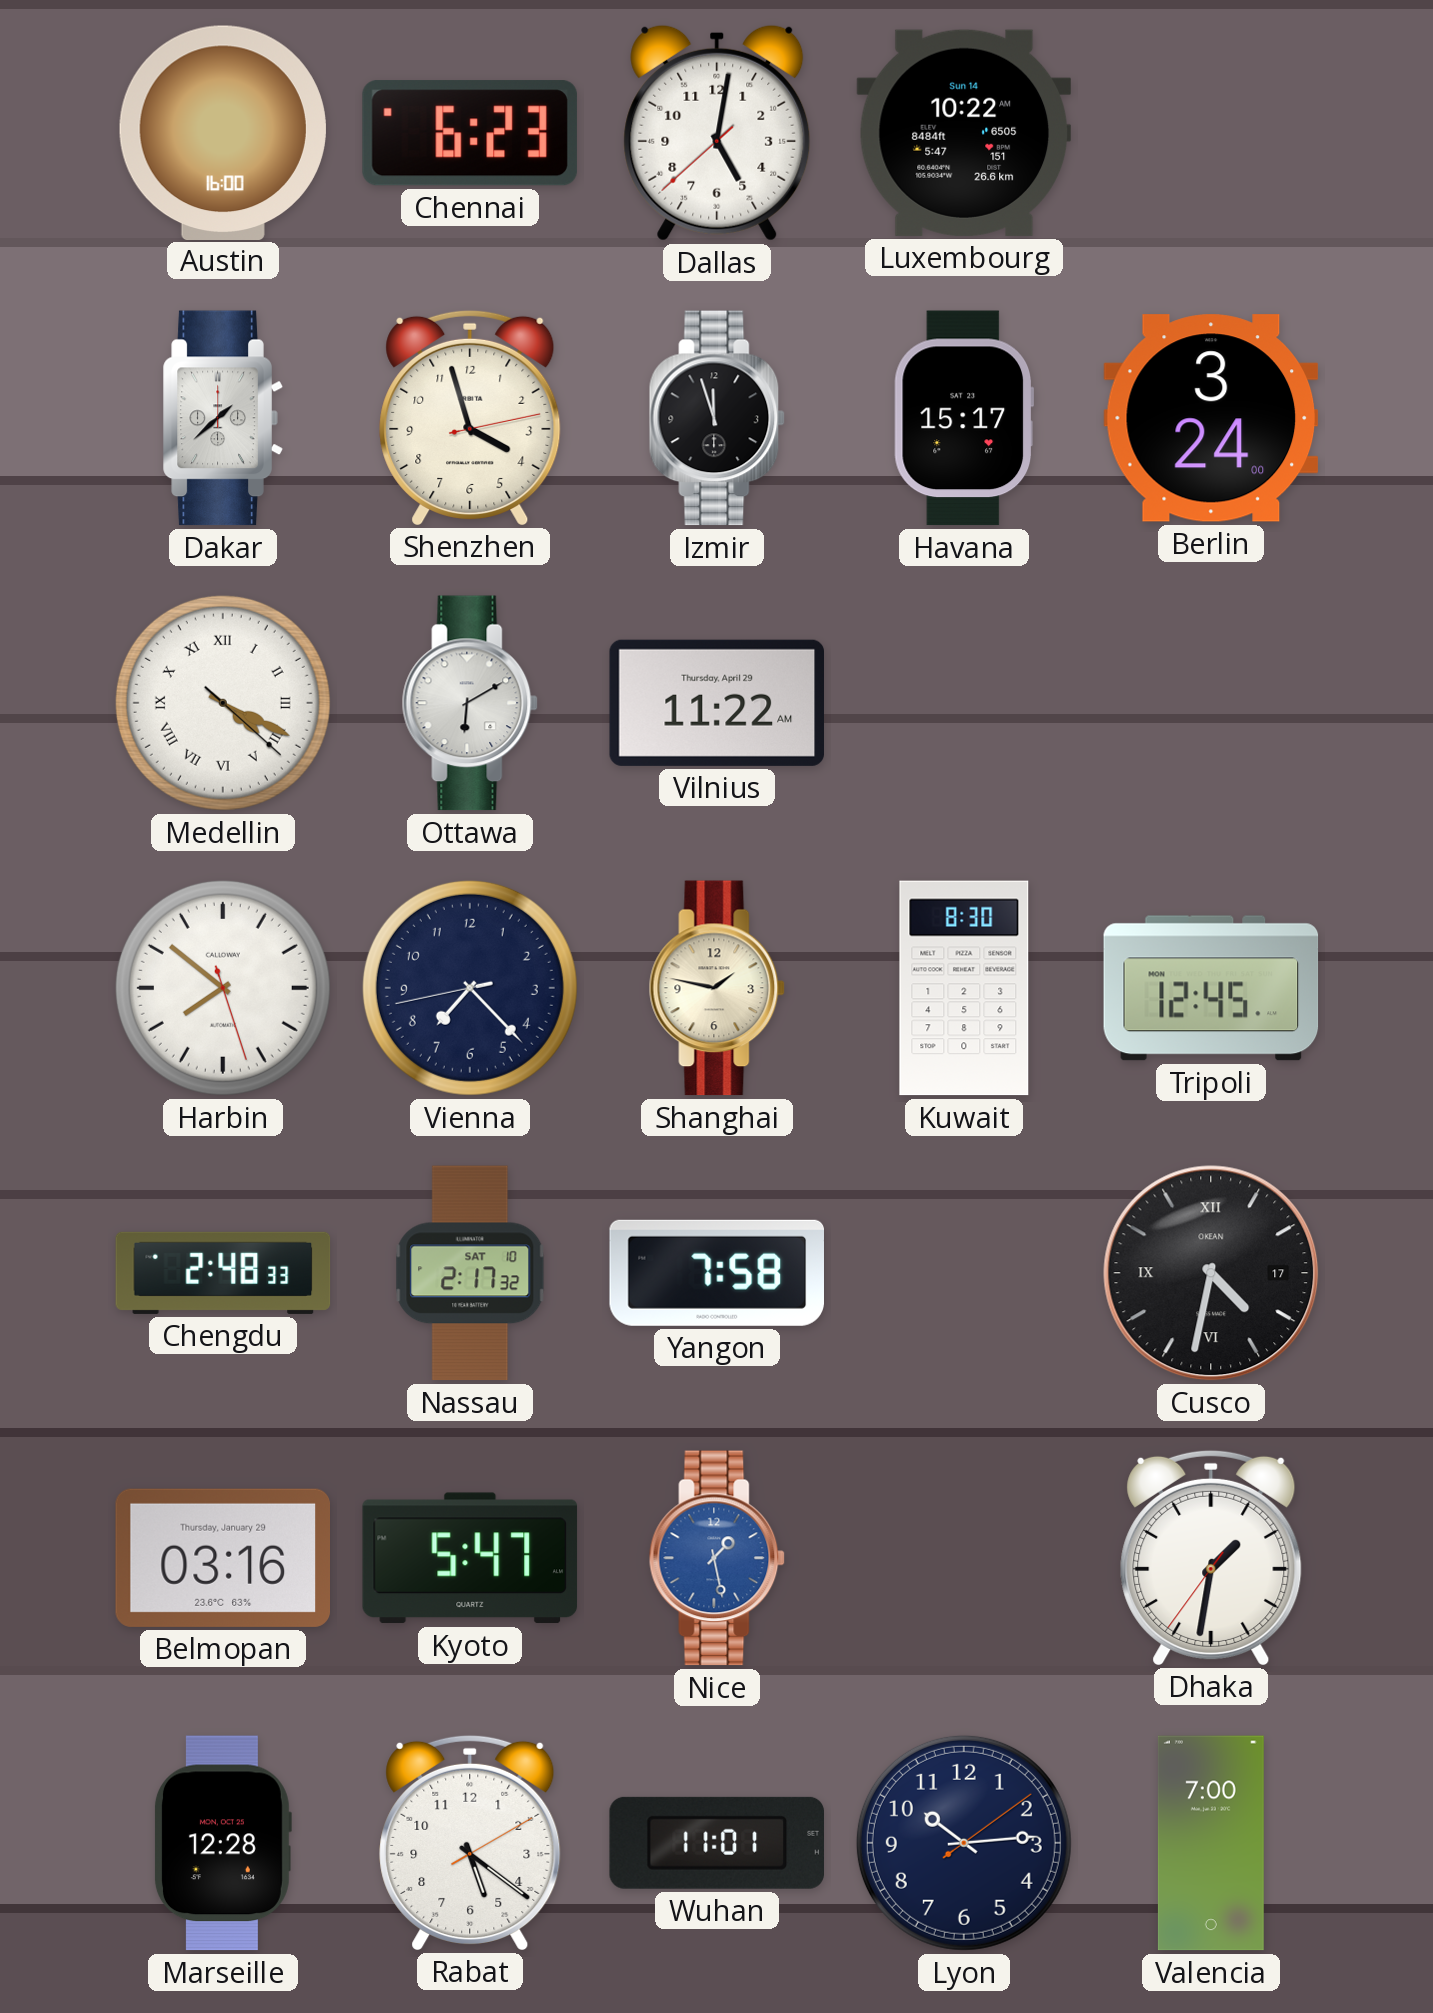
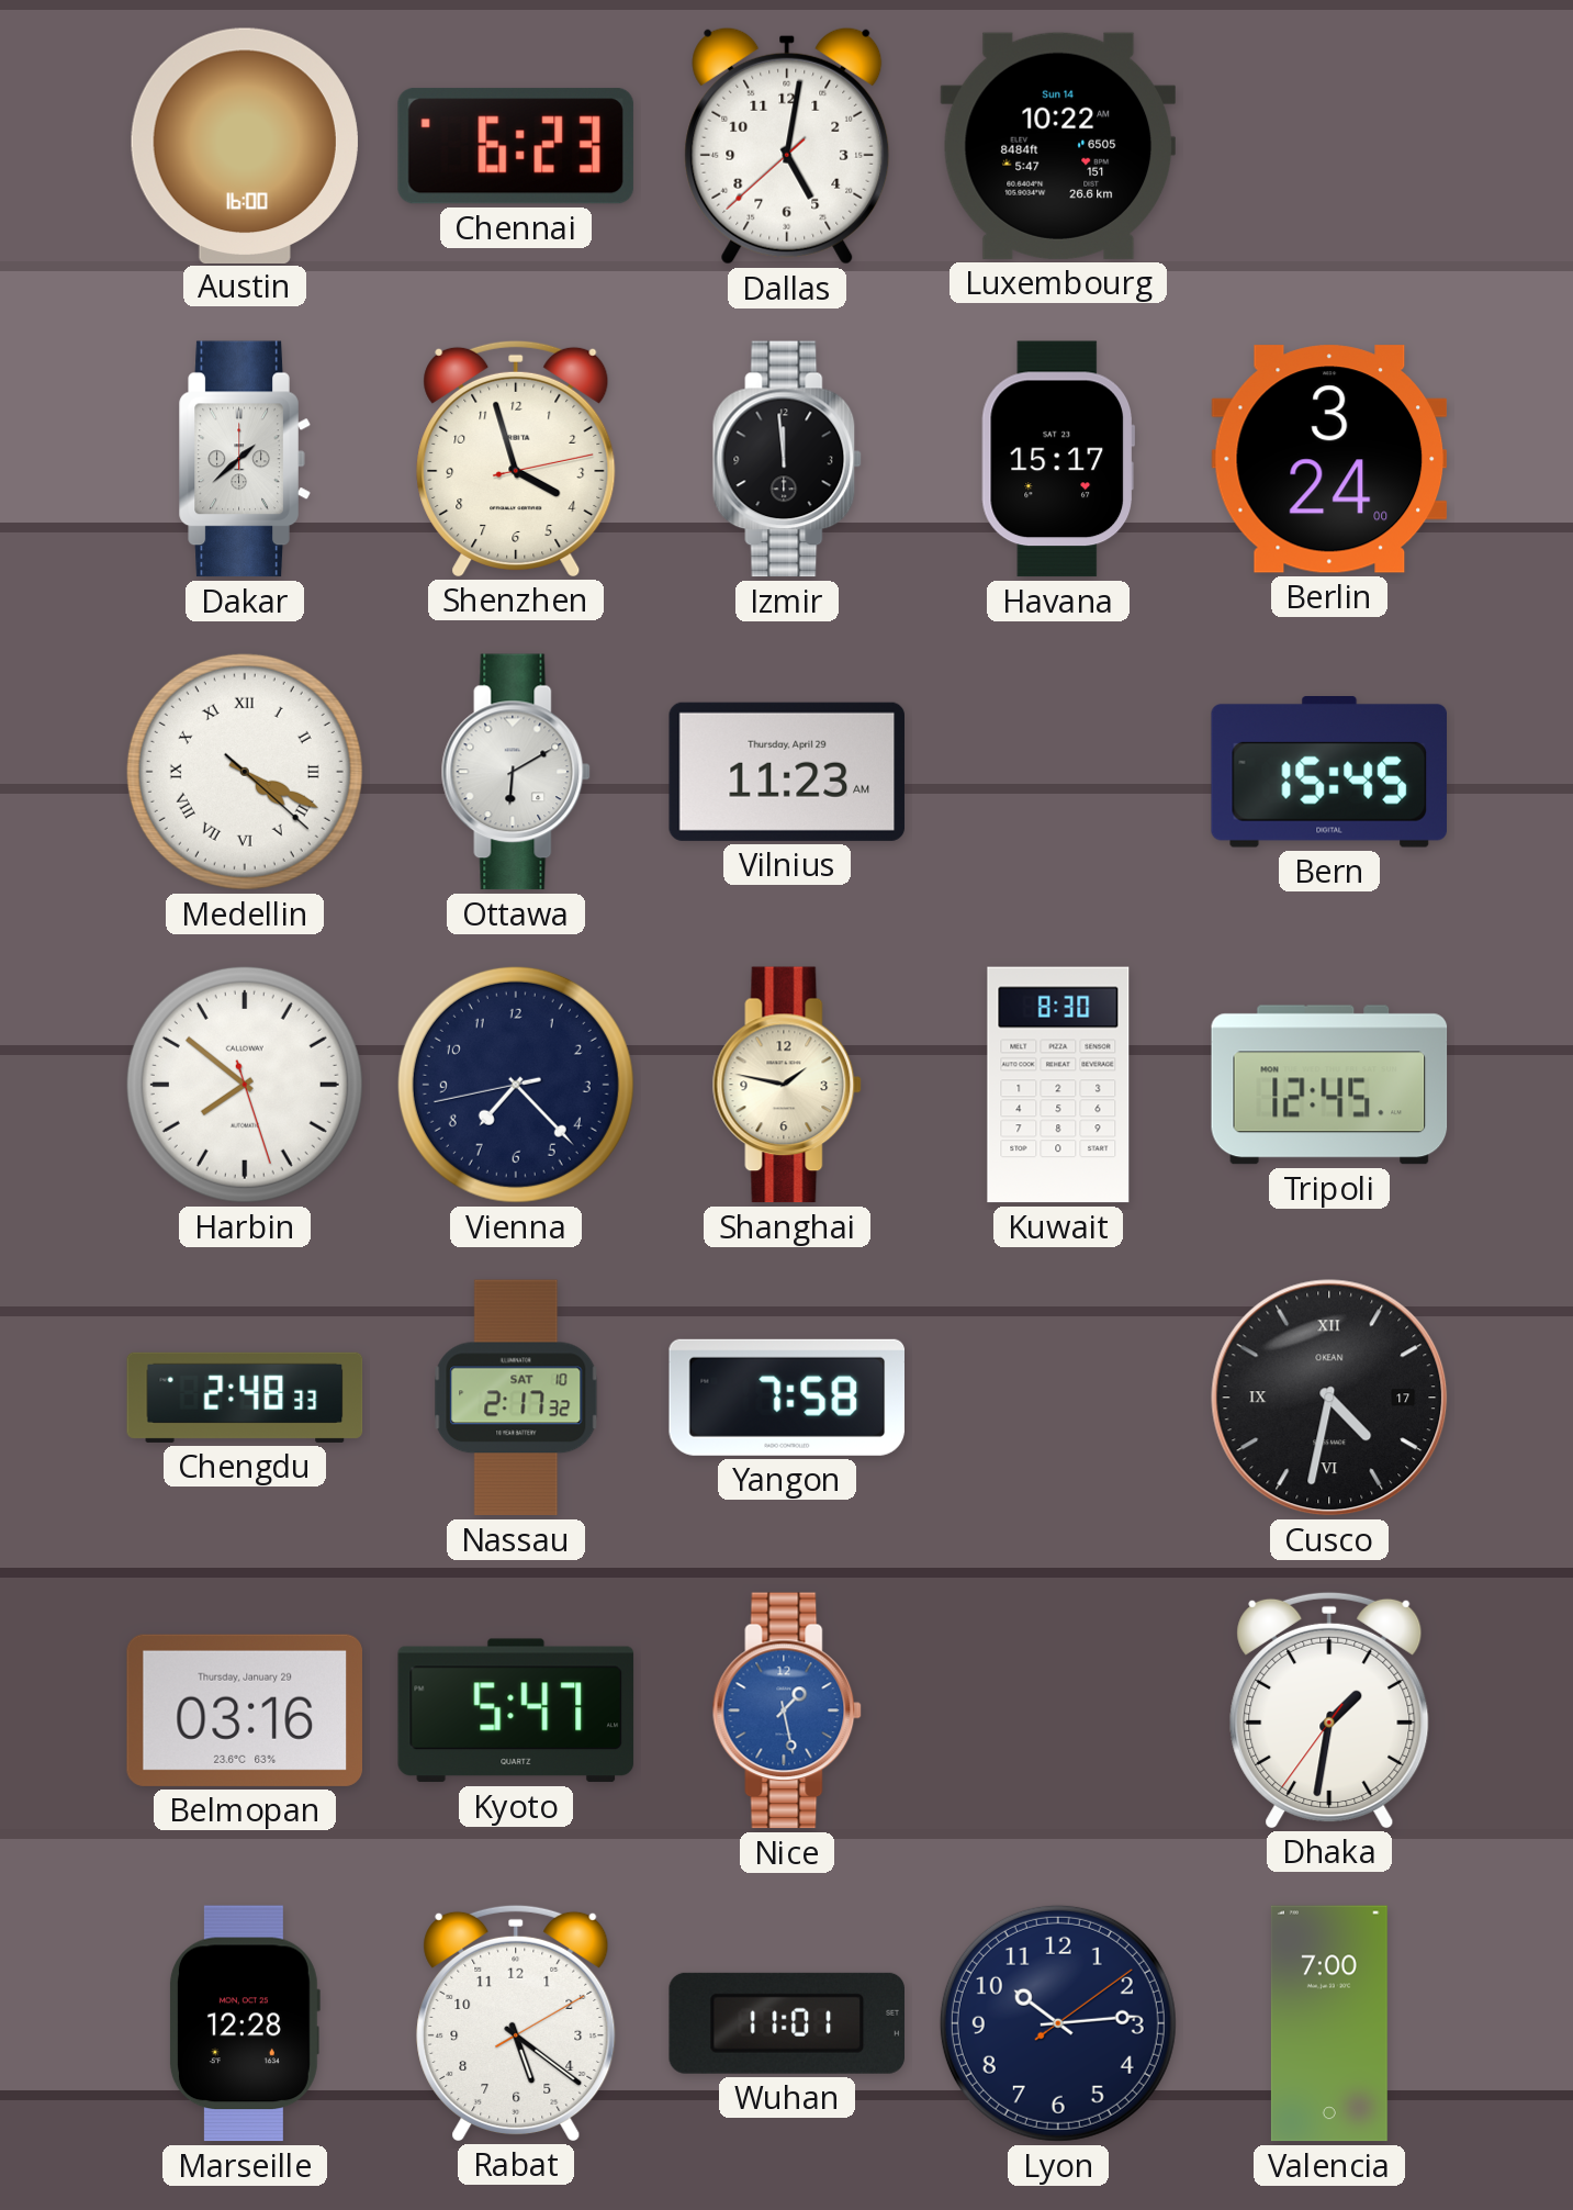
Izmir: 11:57 -> 11:59
Vilnius: 11:22 -> 11:23
Bern: none -> 15:45
